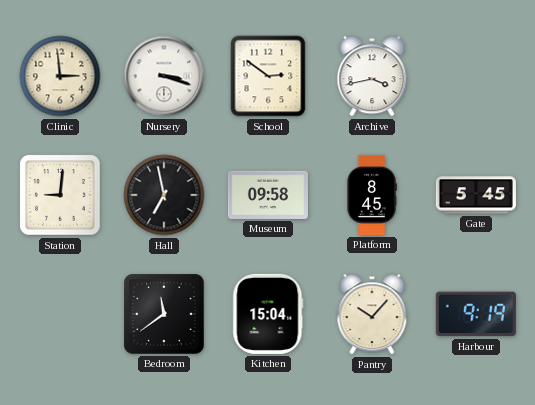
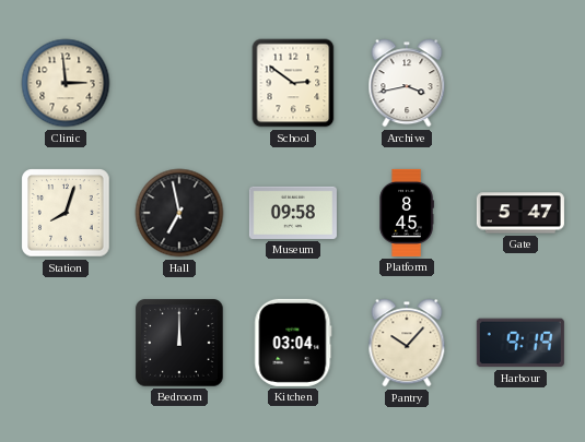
Nursery: 3:18 -> none
Station: 9:01 -> 8:03
Gate: 5:45 -> 5:47
Bedroom: 11:39 -> 12:00
Kitchen: 15:04 -> 03:04
